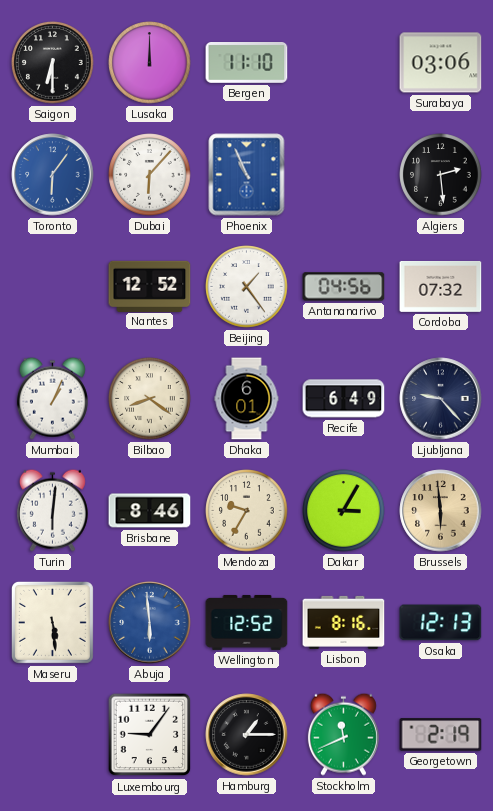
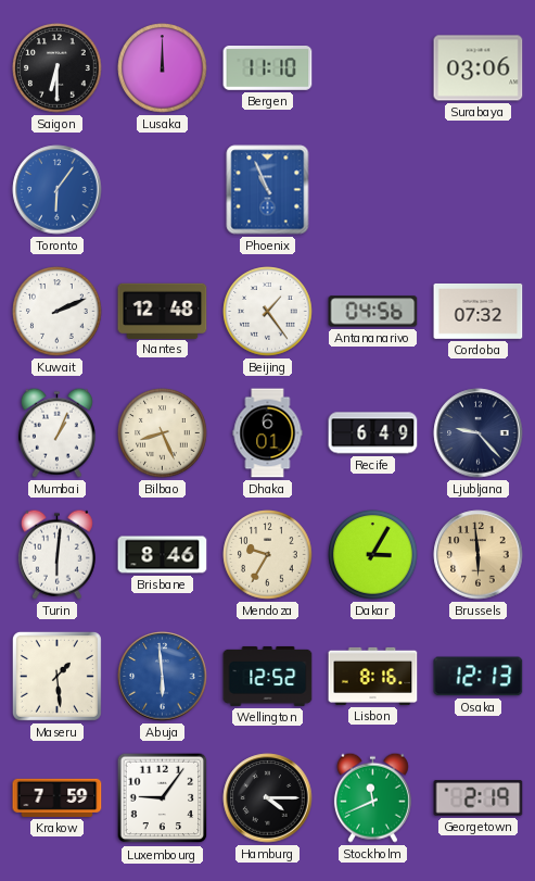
Dubai: 6:07 -> none
Algiers: 2:29 -> none
Kuwait: none -> 2:11
Nantes: 12:52 -> 12:48
Bilbao: 8:21 -> 8:26
Maseru: 5:29 -> 1:29
Krakow: none -> 7:59
Hamburg: 1:15 -> 4:15
